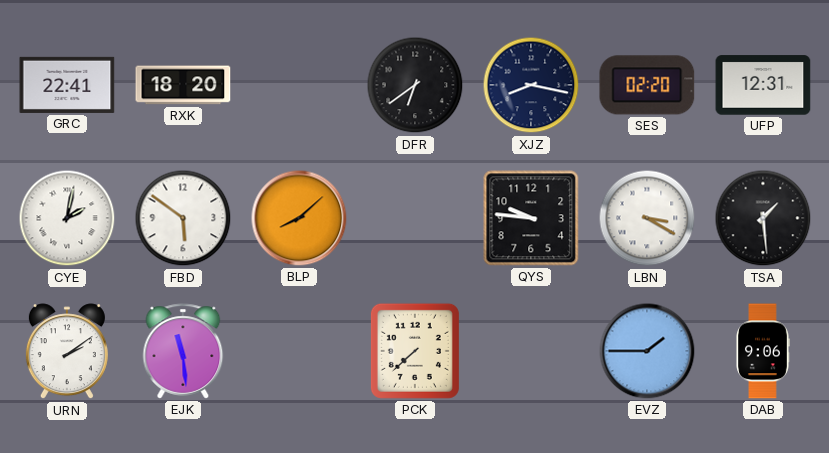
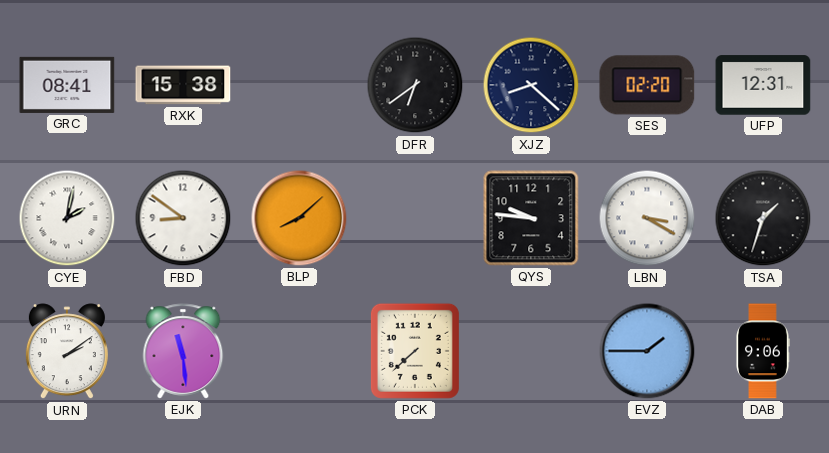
GRC: 22:41 -> 08:41
RXK: 18:20 -> 15:38
XJZ: 8:17 -> 8:22
FBD: 5:51 -> 8:51
TSA: 1:29 -> 1:33
